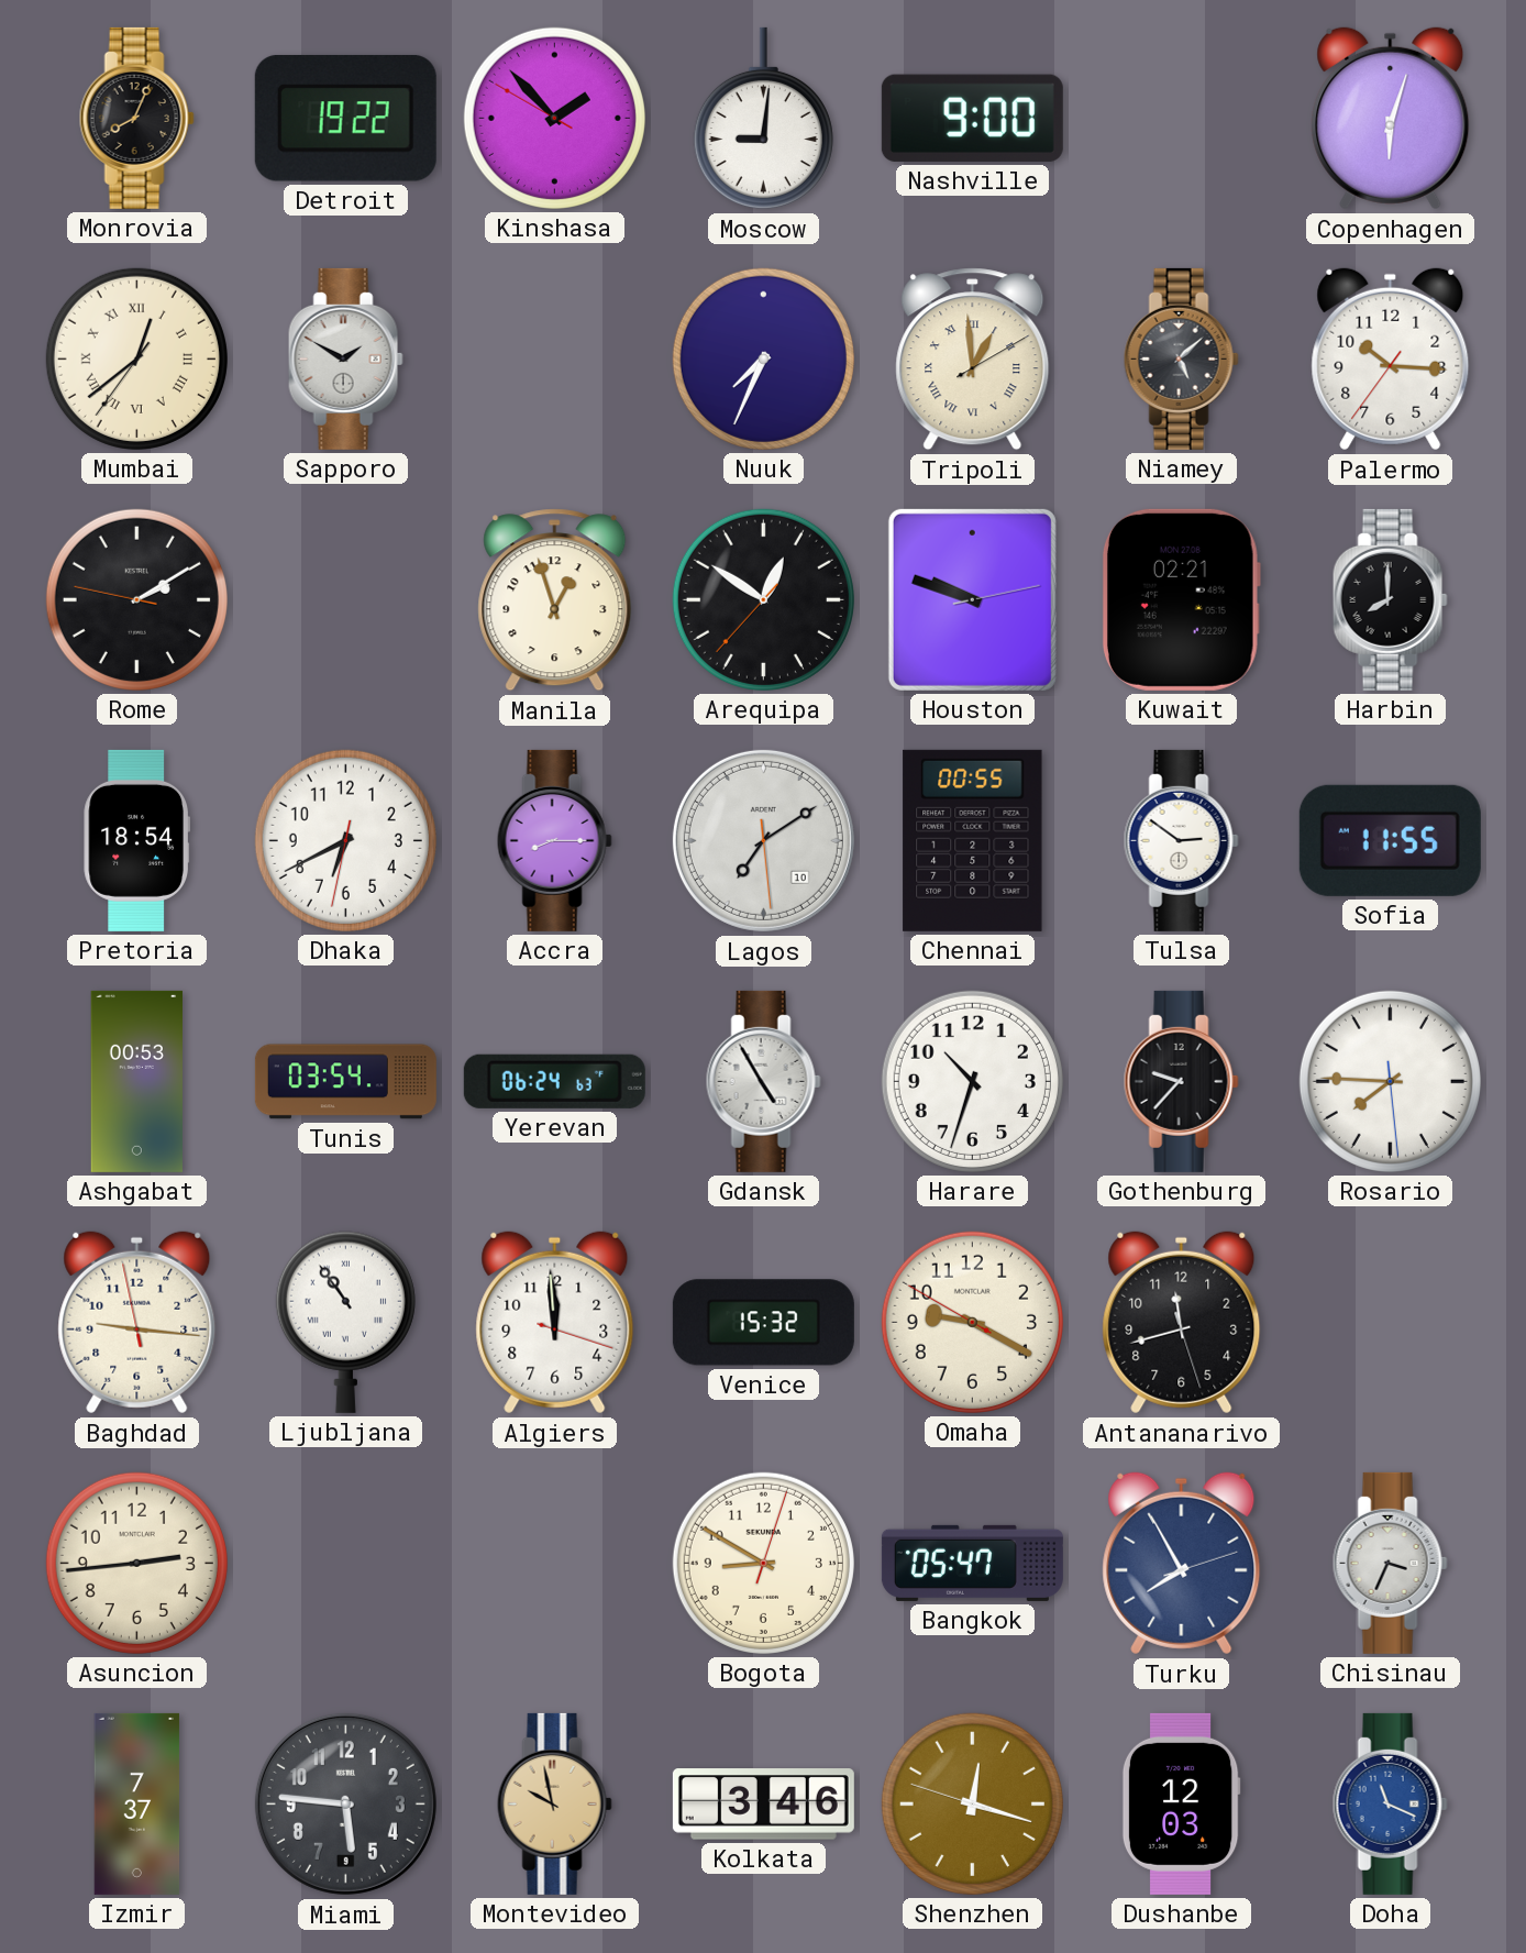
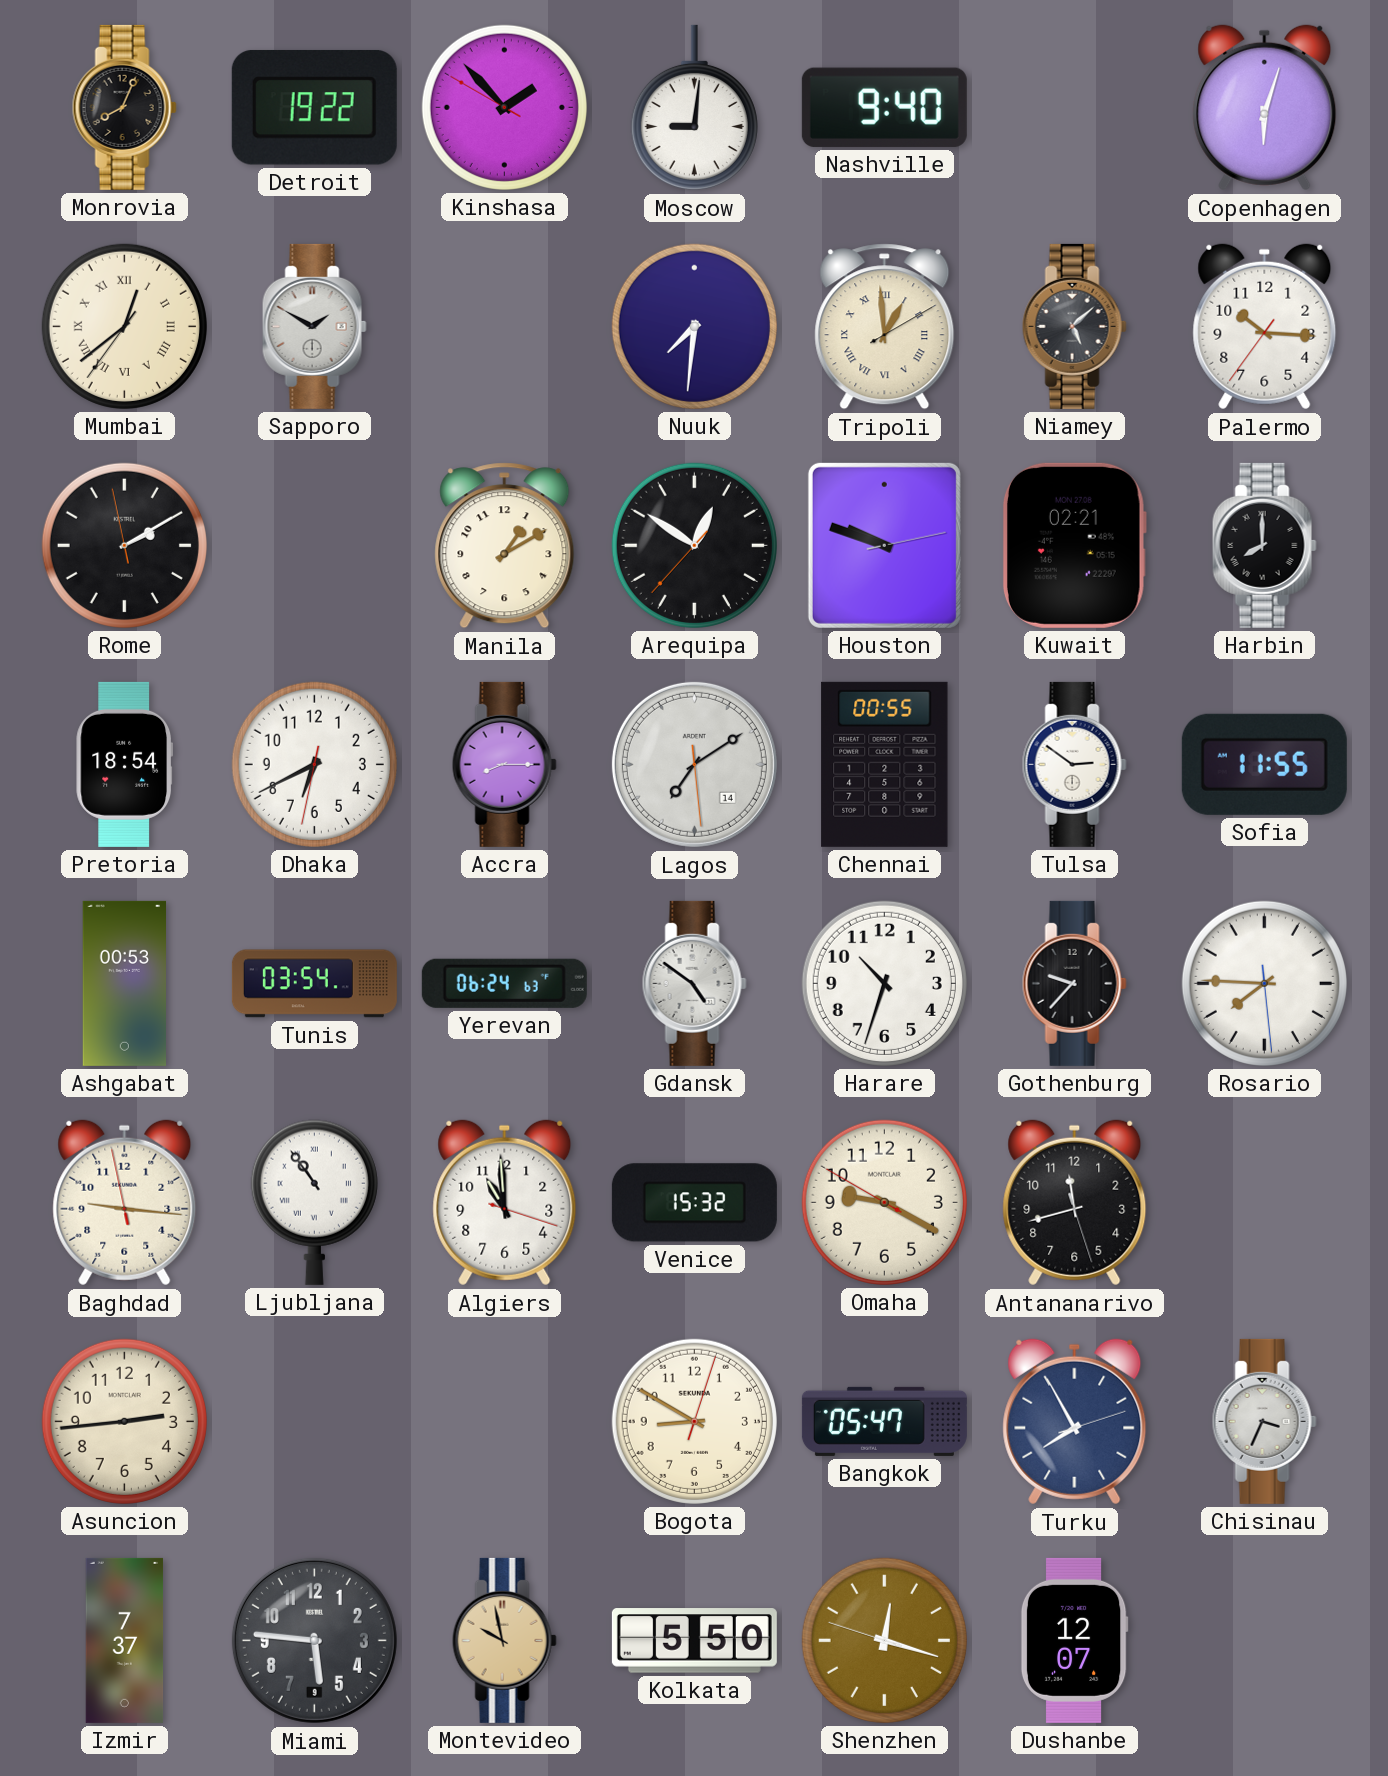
Nashville: 9:00 -> 9:40
Nuuk: 7:34 -> 7:31
Rome: 2:09:47 -> 2:09:58
Manila: 12:57 -> 1:10
Lagos date: 10 -> 14
Gdansk: 4:55 -> 4:51
Algiers: 11:59 -> 10:59
Kolkata: 3:46 -> 5:50
Dushanbe: 12:03 -> 12:07
Doha: 11:19 -> none
